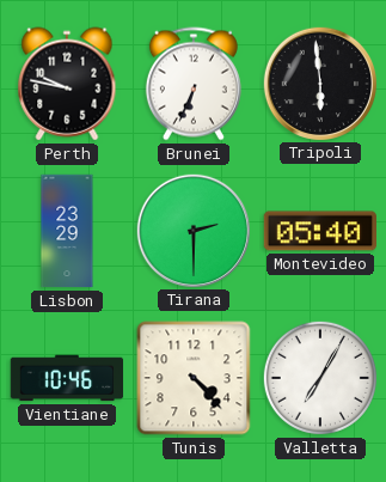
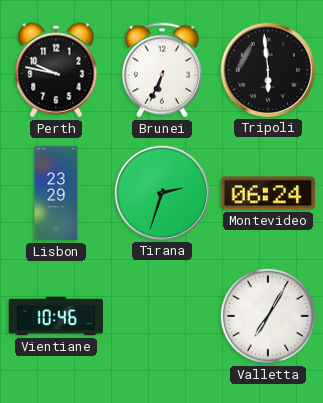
Tirana: 2:30 -> 2:33
Montevideo: 05:40 -> 06:24
Tunis: 4:23 -> none
